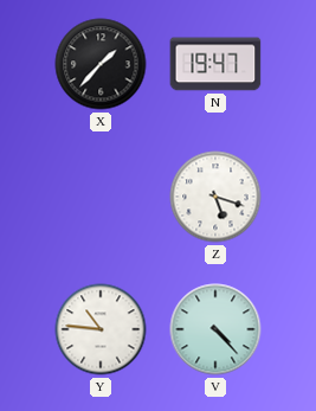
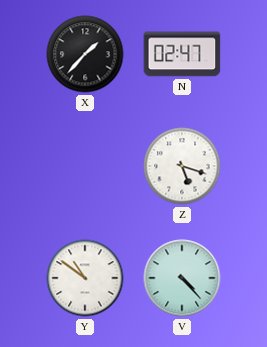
N: 19:47 -> 02:47
Y: 10:46 -> 10:51
